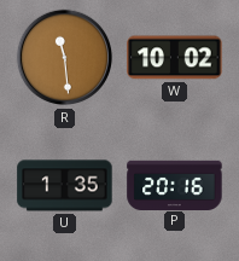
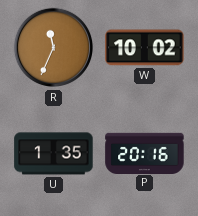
R: 11:29 -> 11:34
